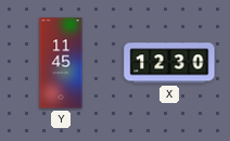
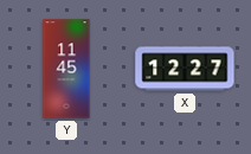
X: 12:30 -> 12:27
